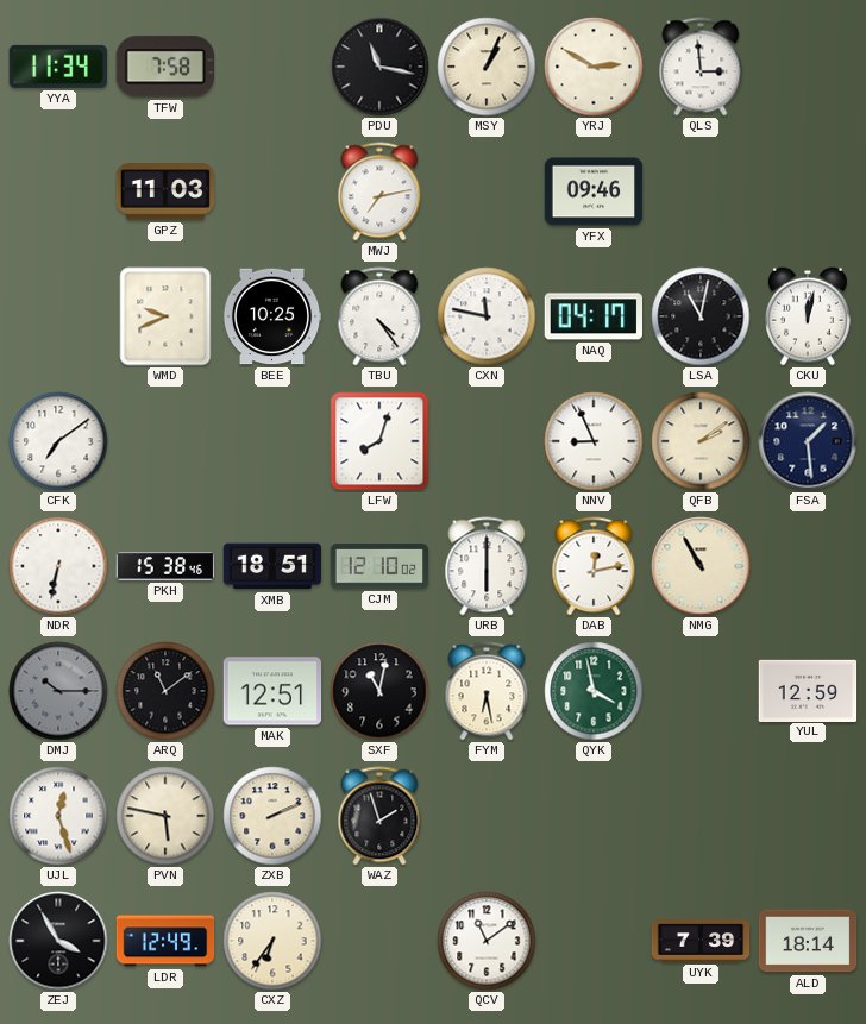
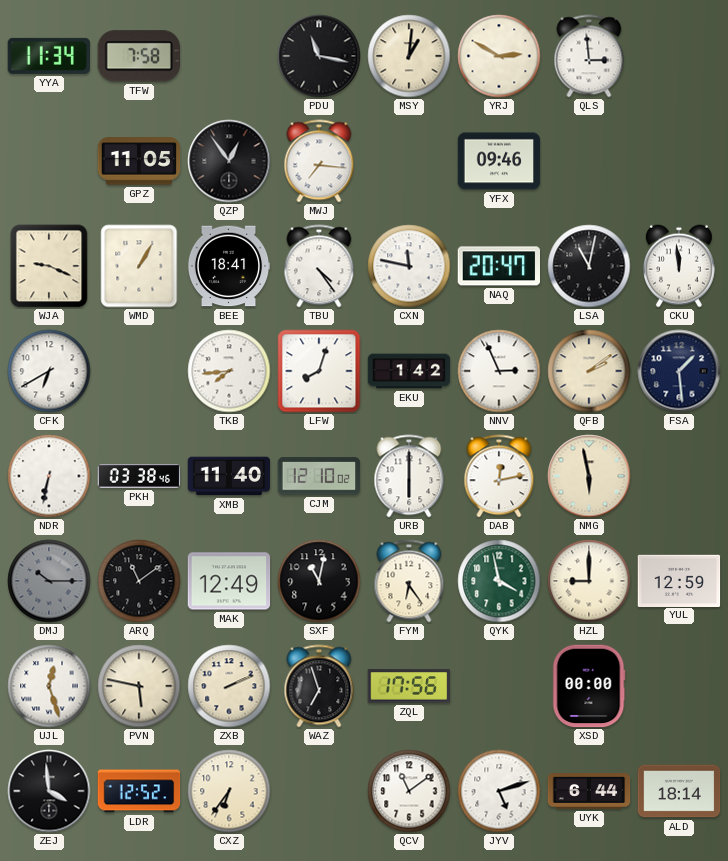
MSY: 1:04 -> 1:01
GPZ: 11:03 -> 11:05
QZP: none -> 12:54
MWJ: 7:13 -> 7:16
WJA: none -> 9:19
WMD: 9:41 -> 1:05
BEE: 10:25 -> 18:41
NAQ: 04:17 -> 20:47
CKU: 12:02 -> 11:59
CFK: 7:09 -> 6:40
TKB: none -> 7:44
EKU: none -> 1:42
NNV: 8:56 -> 2:56
PKH: 15:38 -> 03:38
XMB: 18:51 -> 11:40
NMG: 10:55 -> 5:58
MAK: 12:51 -> 12:49
FYM: 6:28 -> 6:24
HZL: none -> 9:00
WAZ: 1:57 -> 6:57
ZQL: none -> 17:56
XSD: none -> 00:00
ZEJ: 3:55 -> 3:59
LDR: 12:49 -> 12:52
JYV: none -> 5:12
UYK: 7:39 -> 6:44
